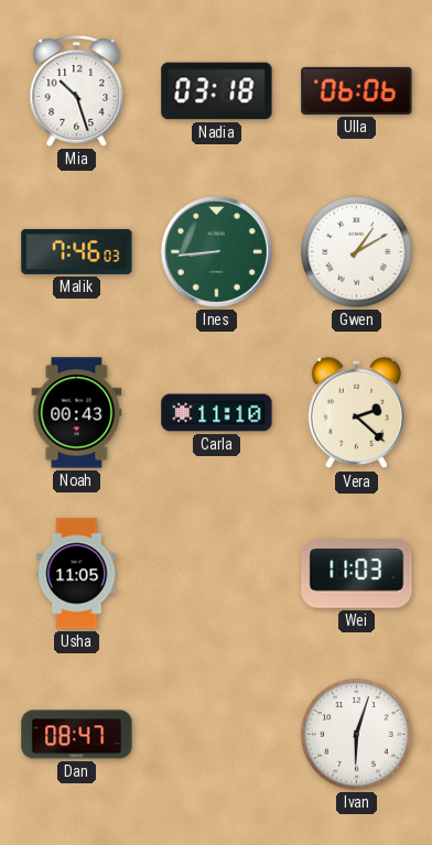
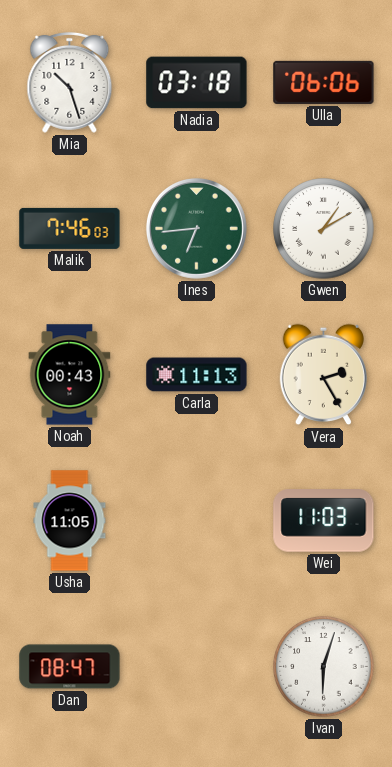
Ines: 8:44 -> 6:44
Carla: 11:10 -> 11:13
Vera: 2:22 -> 2:25
